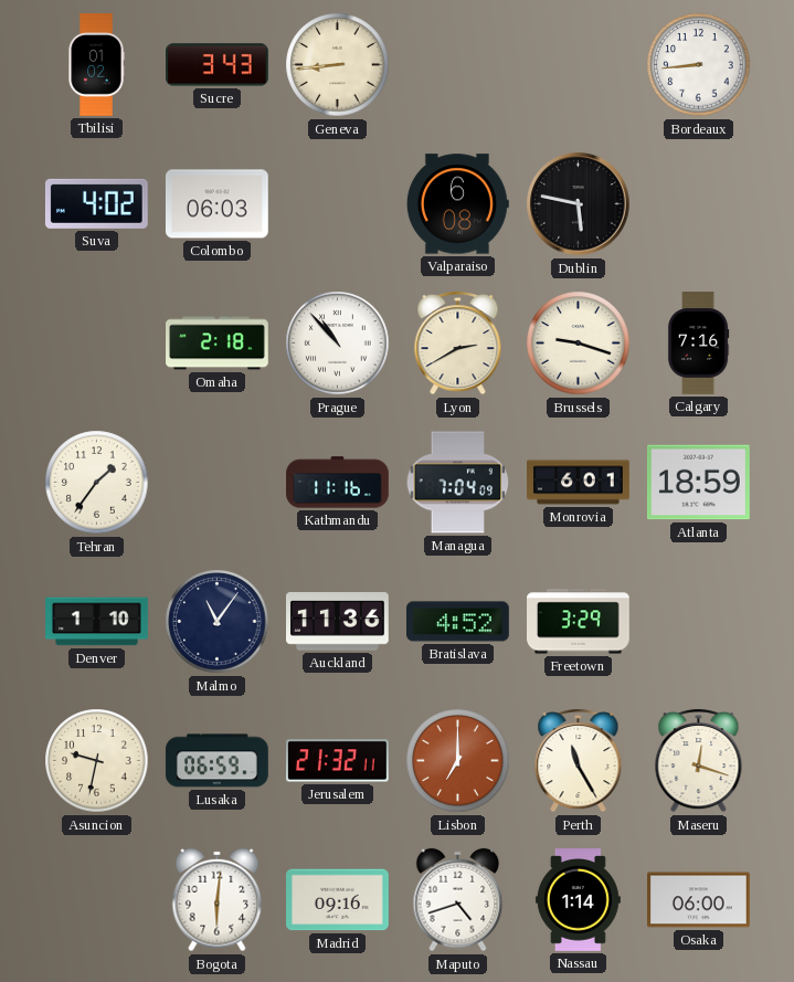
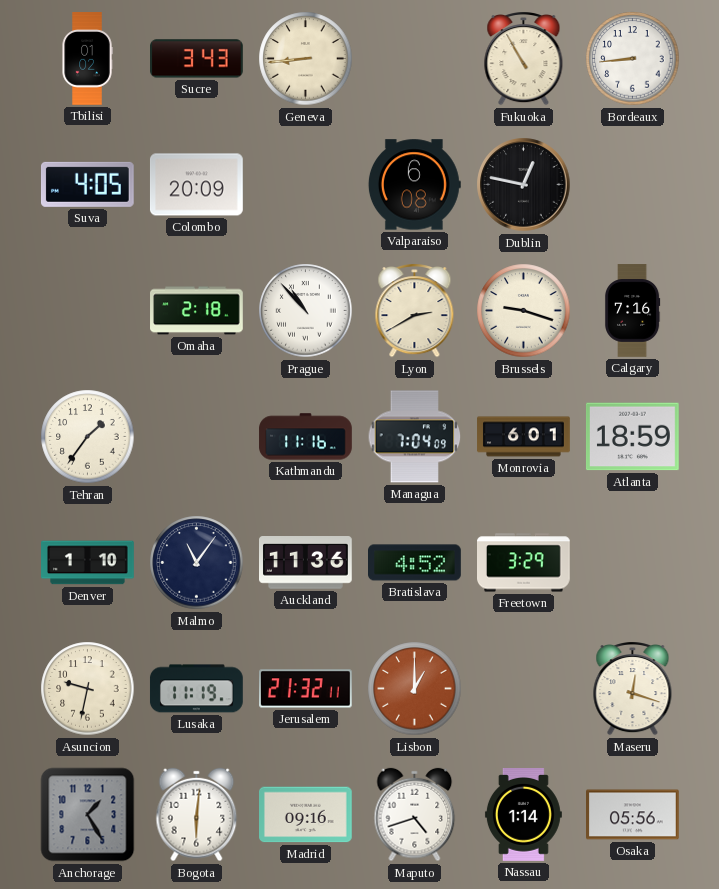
Fukuoka: none -> 10:55
Suva: 4:02 -> 4:05
Colombo: 06:03 -> 20:09
Dublin: 5:47 -> 12:47
Lusaka: 06:59 -> 11:19
Lisbon: 7:00 -> 1:00
Perth: 11:25 -> none
Anchorage: none -> 1:25
Osaka: 06:00 -> 05:56
